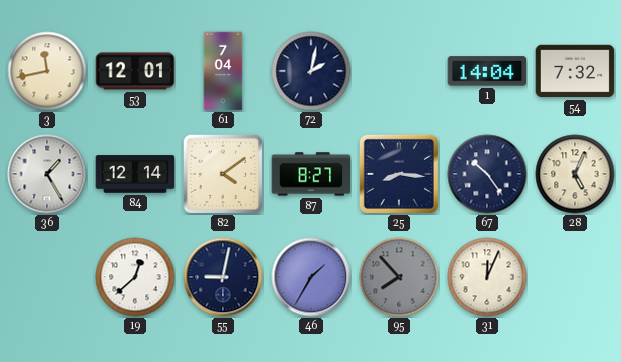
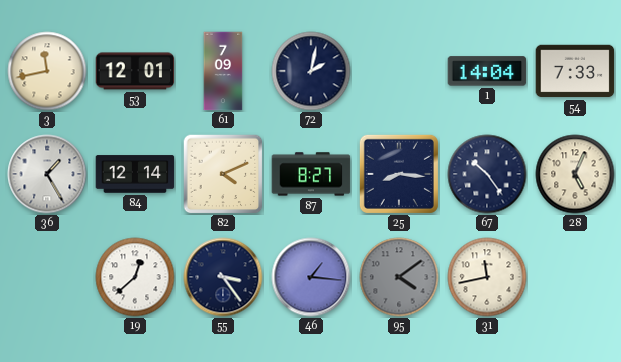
61: 7:04 -> 7:09
54: 7:32 -> 7:33
82: 4:09 -> 4:11
55: 9:02 -> 3:24
46: 1:35 -> 1:16
95: 7:53 -> 4:09
31: 12:04 -> 11:43
